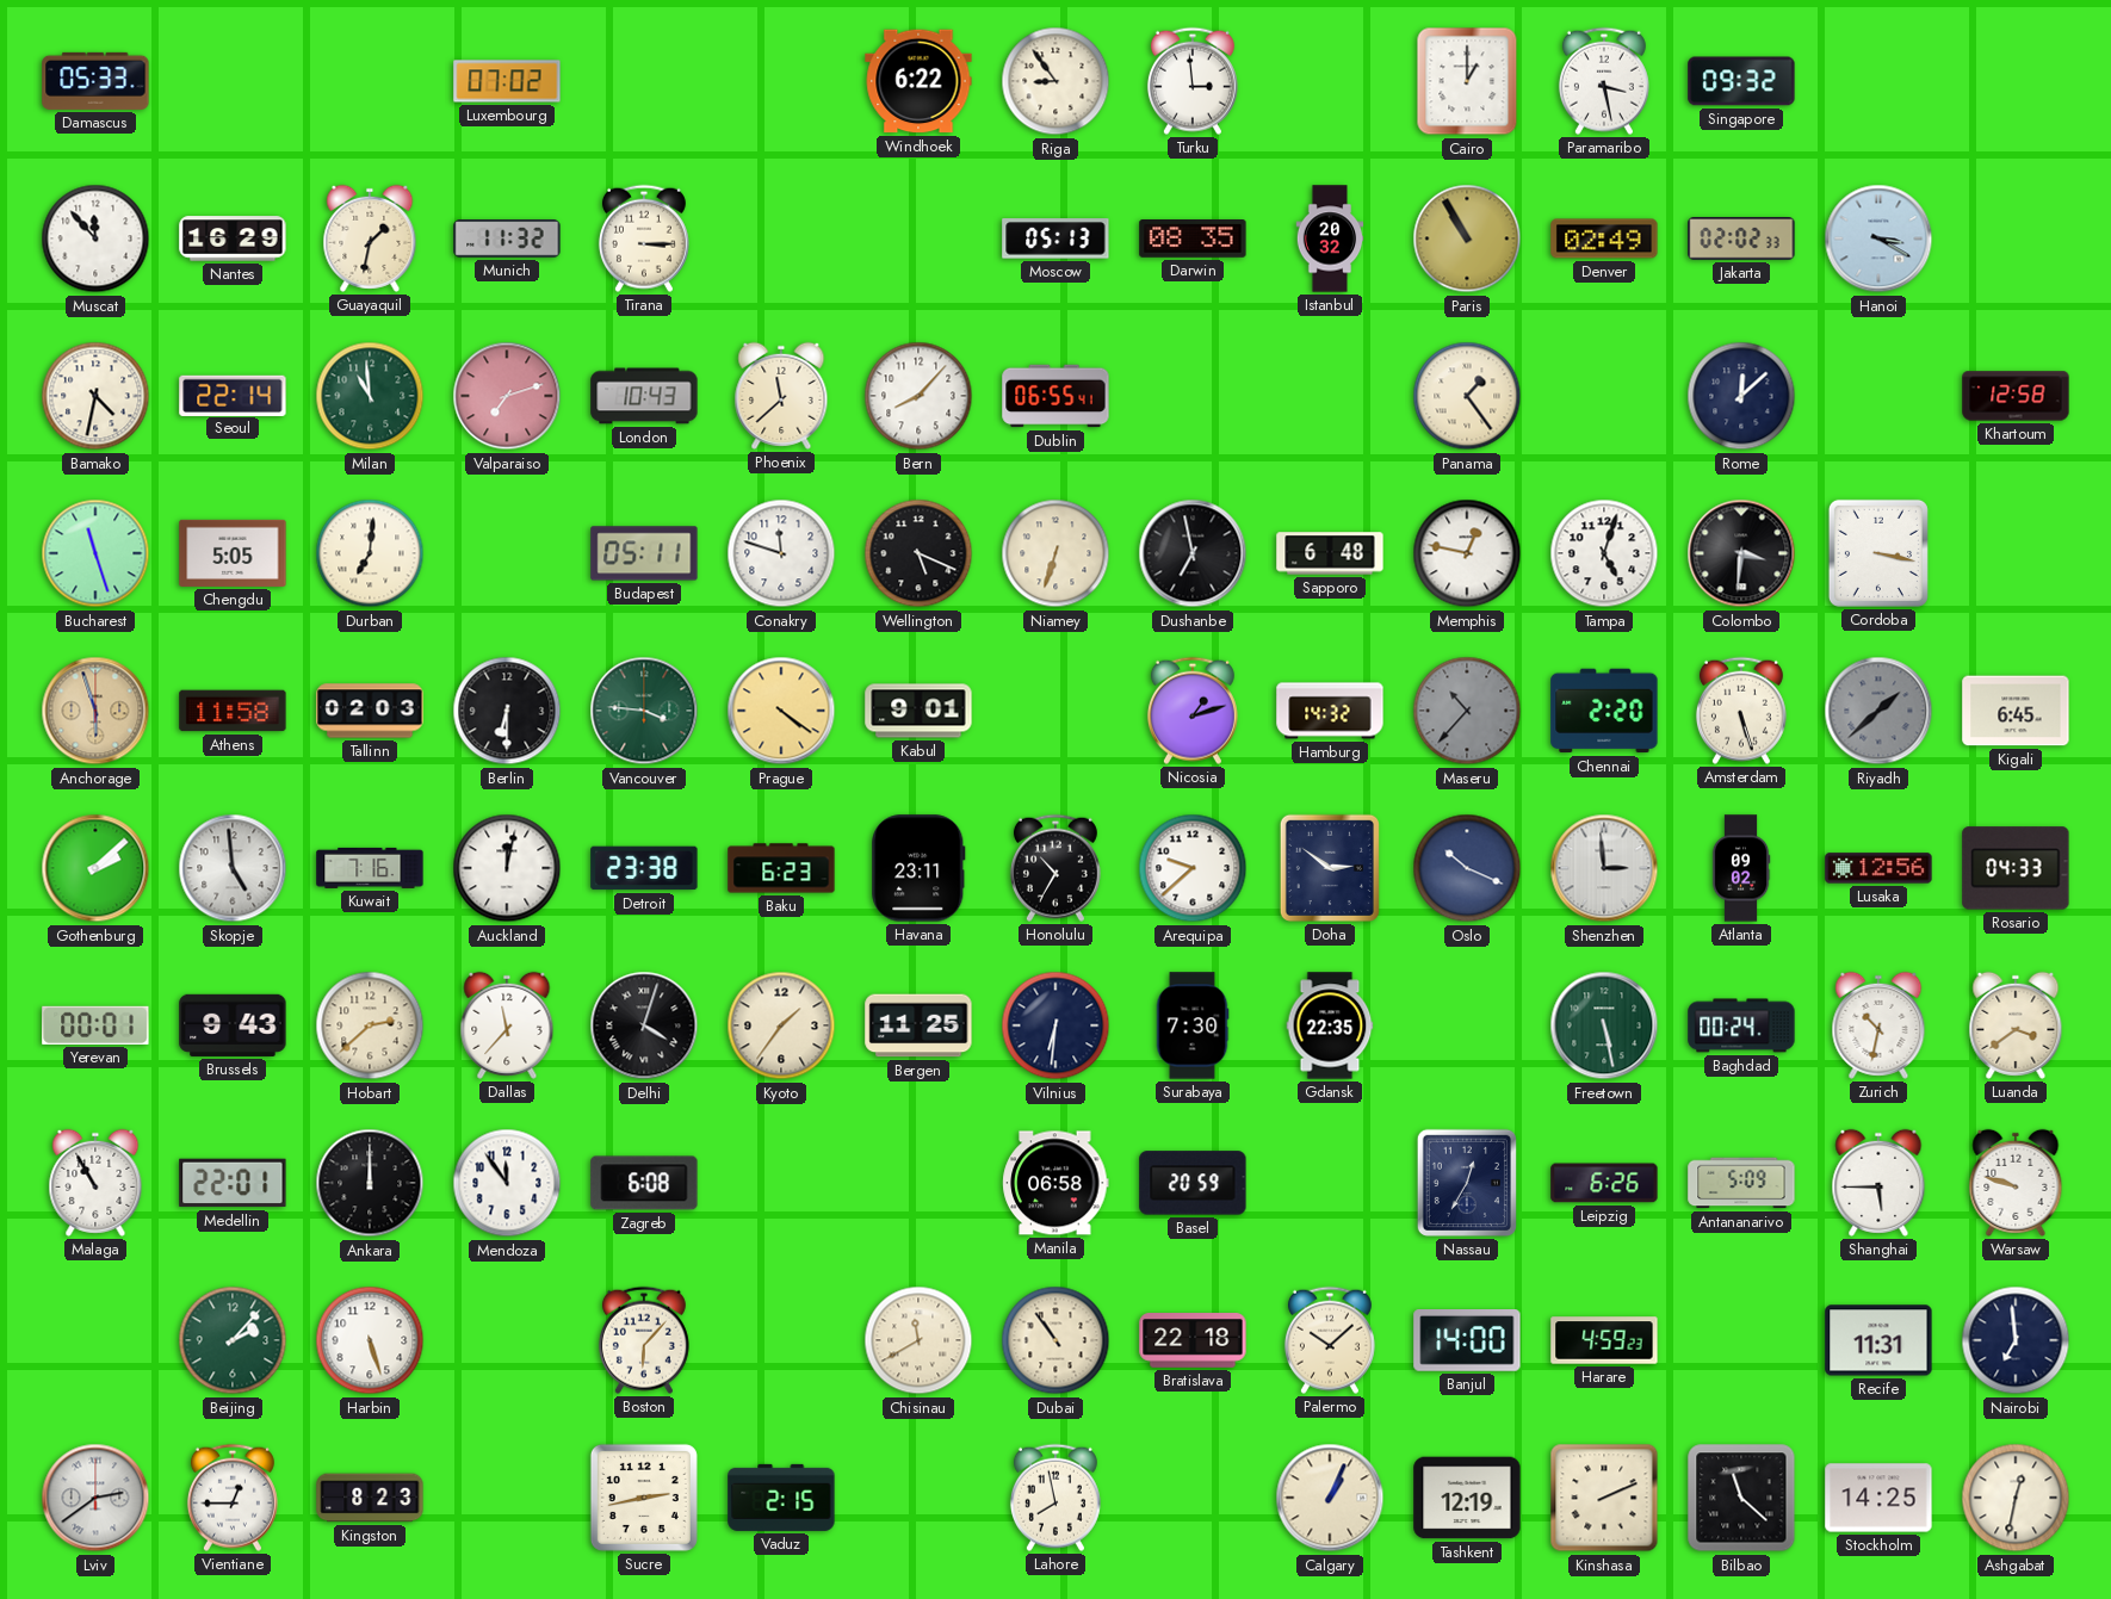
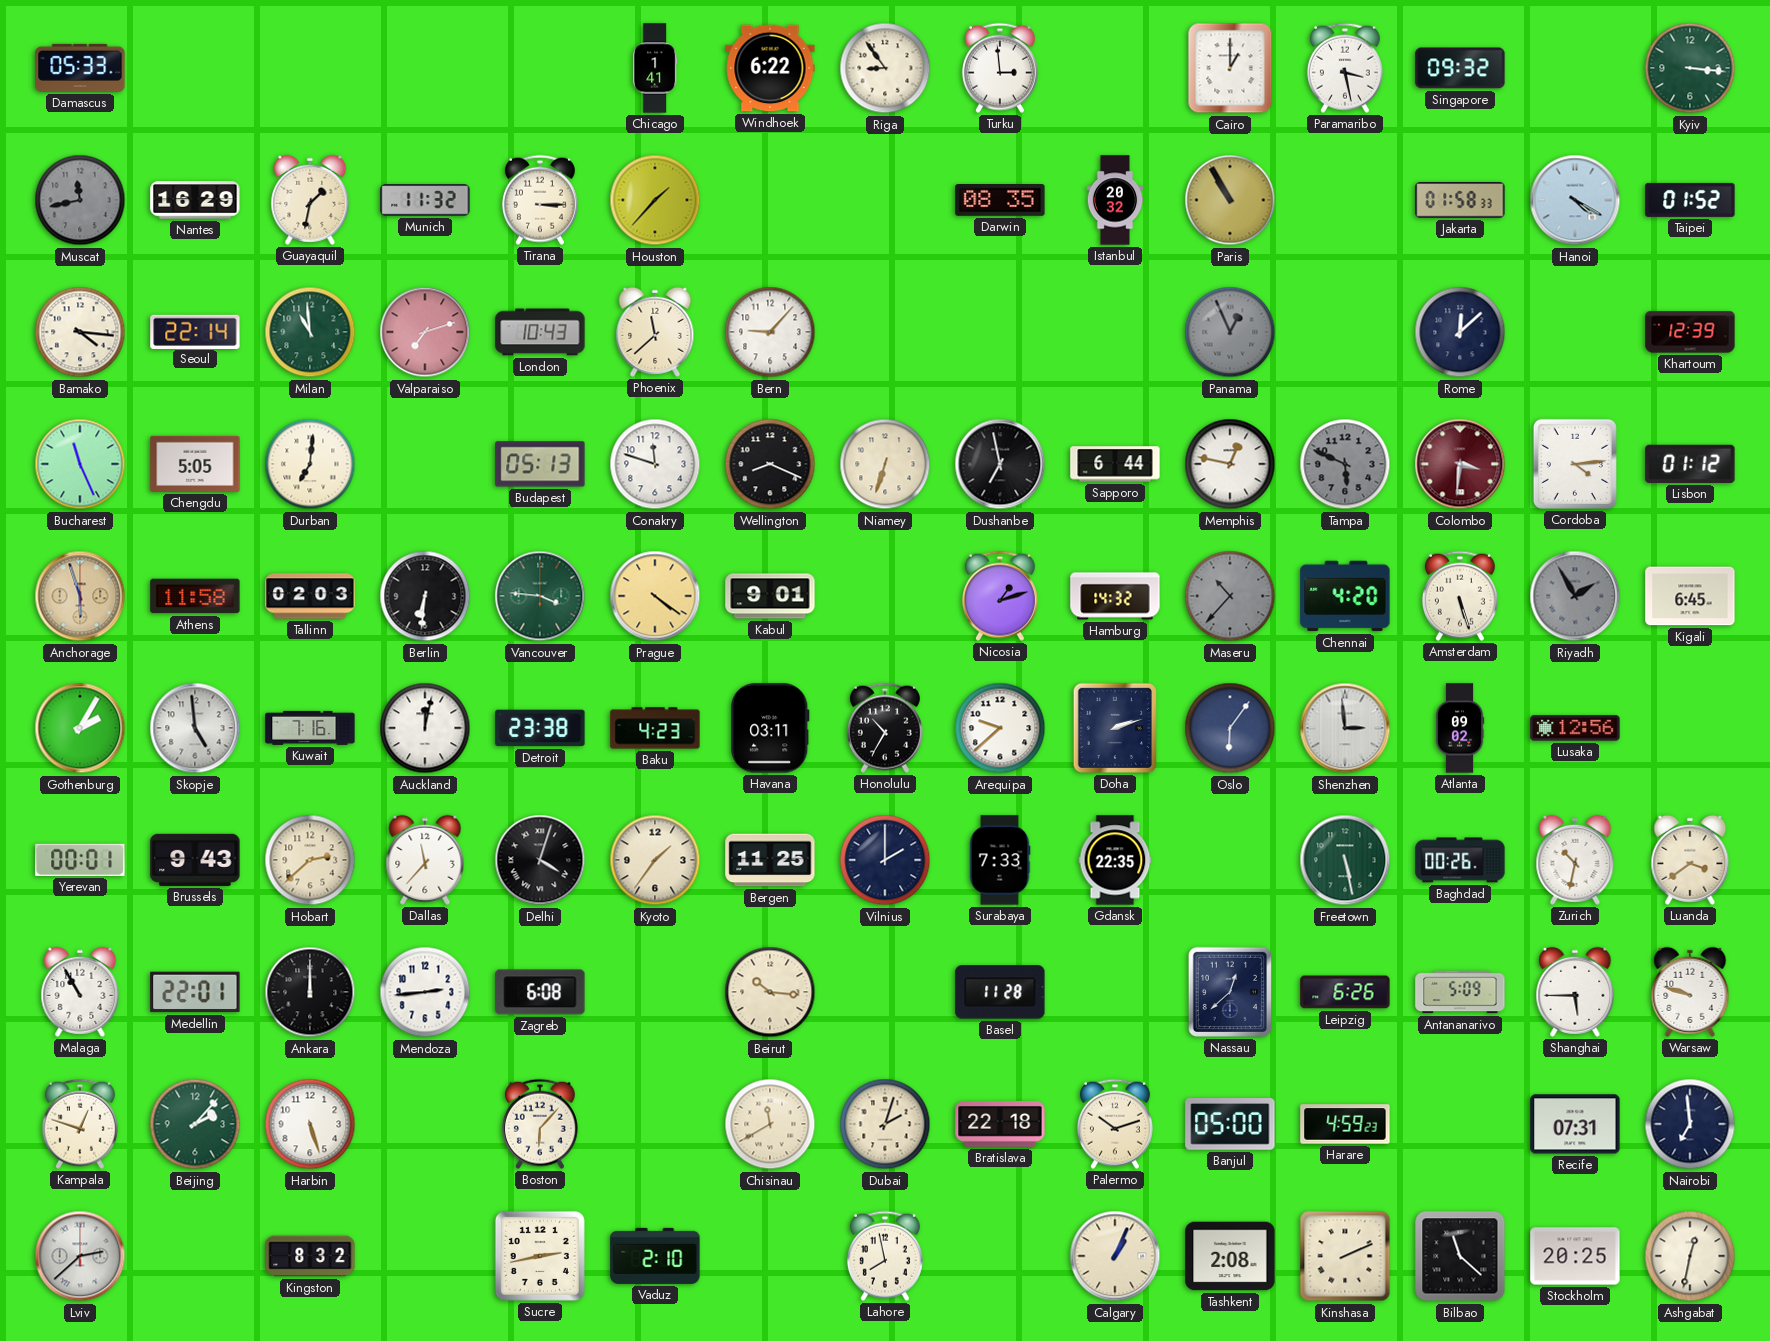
Luxembourg: 07:02 -> none
Chicago: none -> 1:41
Kyiv: none -> 3:16
Muscat: 11:53 -> 11:43
Muscat dial: white -> grey
Houston: none -> 1:37
Moscow: 05:13 -> none
Denver: 02:49 -> none
Jakarta: 02:02 -> 01:58
Hanoi: 3:20 -> 4:20
Taipei: none -> 01:52
Bamako: 4:32 -> 4:16
Bern: 8:07 -> 9:07
Dublin: 06:55 -> none
Panama: 1:24 -> 12:56
Panama dial: cream -> grey
Khartoum: 12:58 -> 12:39
Bucharest: 11:27 -> 11:26
Budapest: 05:11 -> 05:13
Wellington: 5:19 -> 8:19
Sapporo: 6:48 -> 6:44
Tampa: 5:03 -> 5:49
Tampa dial: white -> grey
Colombo dial: black -> burgundy
Cordoba: 3:17 -> 4:14
Lisbon: none -> 01:12
Berlin: 6:30 -> 6:31
Chennai: 2:20 -> 4:20
Riyadh: 1:38 -> 1:55
Gothenburg: 2:08 -> 2:05
Baku: 6:23 -> 4:23
Havana: 23:11 -> 03:11
Doha: 2:51 -> 2:12
Oslo: 10:19 -> 6:06
Rosario: 04:33 -> none
Vilnius: 6:31 -> 2:00
Surabaya: 7:30 -> 7:33
Baghdad: 00:24 -> 00:26
Mendoza: 11:54 -> 2:44
Beirut: none -> 10:16
Manila: 06:58 -> none
Basel: 20:59 -> 11:28
Nassau: 12:35 -> 12:38
Kampala: none -> 12:48
Dubai: 10:54 -> 2:03
Palermo: 10:08 -> 10:12
Banjul: 14:00 -> 05:00
Recife: 11:31 -> 07:31
Lviv: 2:39 -> 2:38
Vientiane: 12:45 -> none
Kingston: 8:23 -> 8:32
Vaduz: 2:15 -> 2:10
Tashkent: 12:19 -> 2:08
Stockholm: 14:25 -> 20:25
